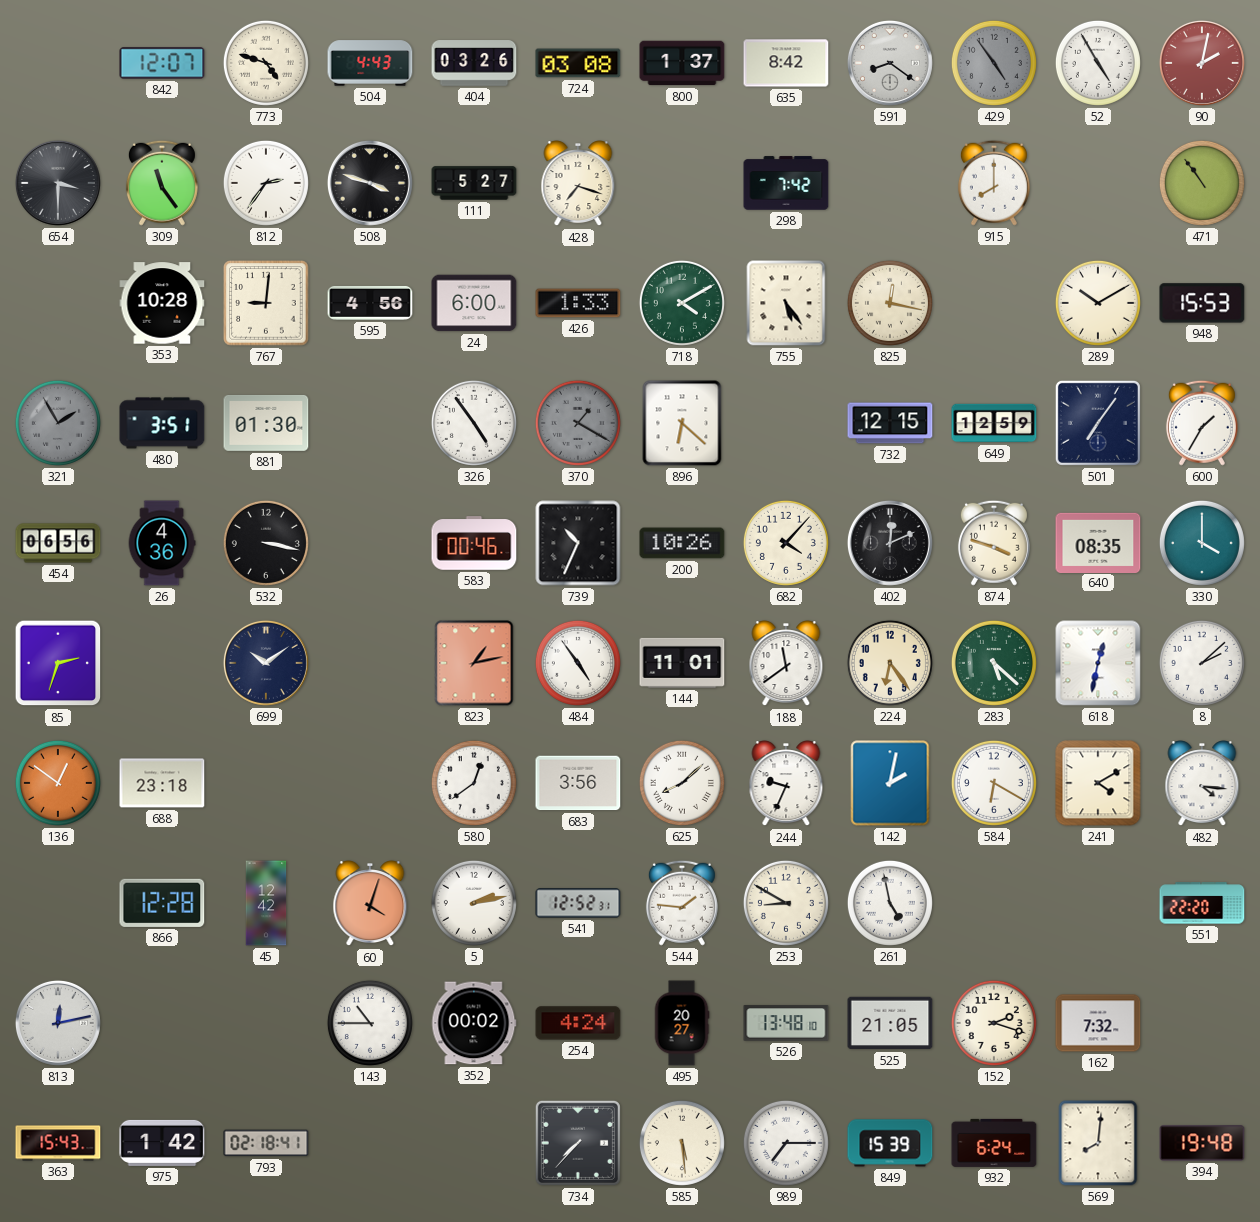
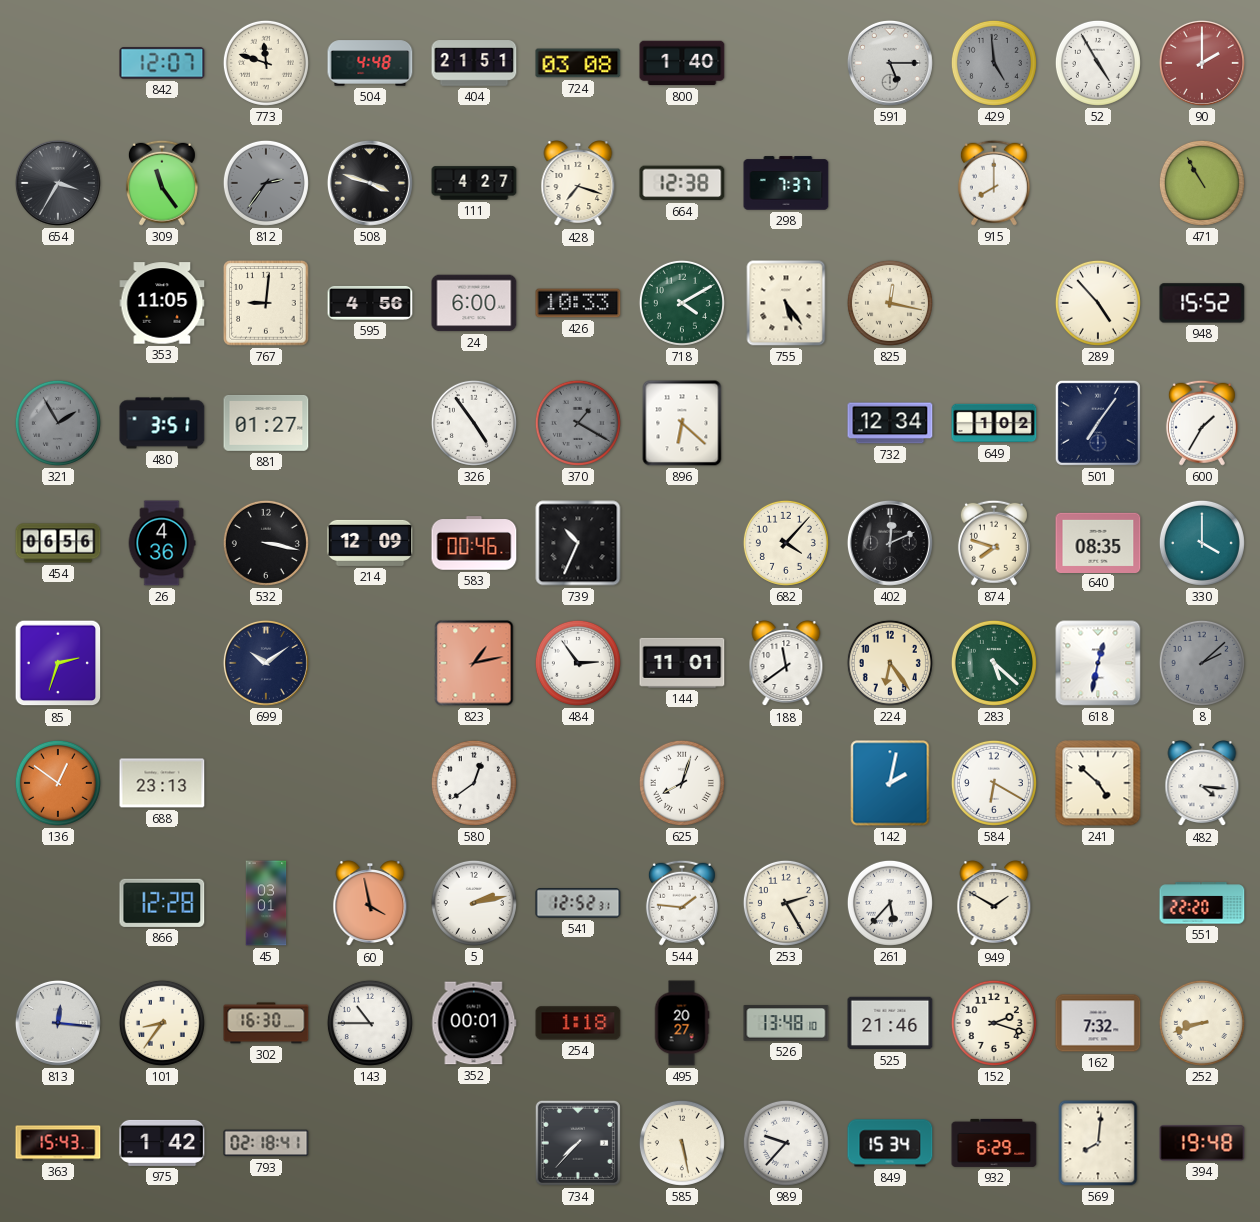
773: 4:48 -> 11:48
504: 4:43 -> 4:48
404: 03:26 -> 21:51
800: 1:37 -> 1:40
635: 8:42 -> none
591: 8:21 -> 5:15
429: 4:54 -> 4:59
90: 2:02 -> 2:00
654: 3:30 -> 3:35
812 dial: white -> grey
111: 5:27 -> 4:27
664: none -> 12:38
298: 7:42 -> 7:37
471: 10:54 -> 10:55
353: 10:28 -> 11:05
426: 1:33 -> 10:33
289: 10:10 -> 4:53
948: 15:53 -> 15:52
881: 01:30 -> 01:27
732: 12:15 -> 12:34
649: 12:59 -> 1:02
214: none -> 12:09
200: 10:26 -> none
874: 3:48 -> 7:48
484: 4:54 -> 2:54
8 dial: white -> grey
688: 23:18 -> 23:13
683: 3:56 -> none
625: 8:08 -> 8:03
244: 9:34 -> none
241: 4:10 -> 4:52
45: 12:42 -> 03:01
60: 4:03 -> 3:58
253: 8:50 -> 2:25
261: 4:58 -> 5:37
949: none -> 1:50
813: 12:13 -> 12:16
101: none -> 8:36
302: none -> 16:30
352: 00:02 -> 00:01
254: 4:24 -> 1:18
525: 21:05 -> 21:46
252: none -> 8:42
585: 5:29 -> 5:28
989: 7:15 -> 9:37
849: 15:39 -> 15:34
932: 6:24 -> 6:29
